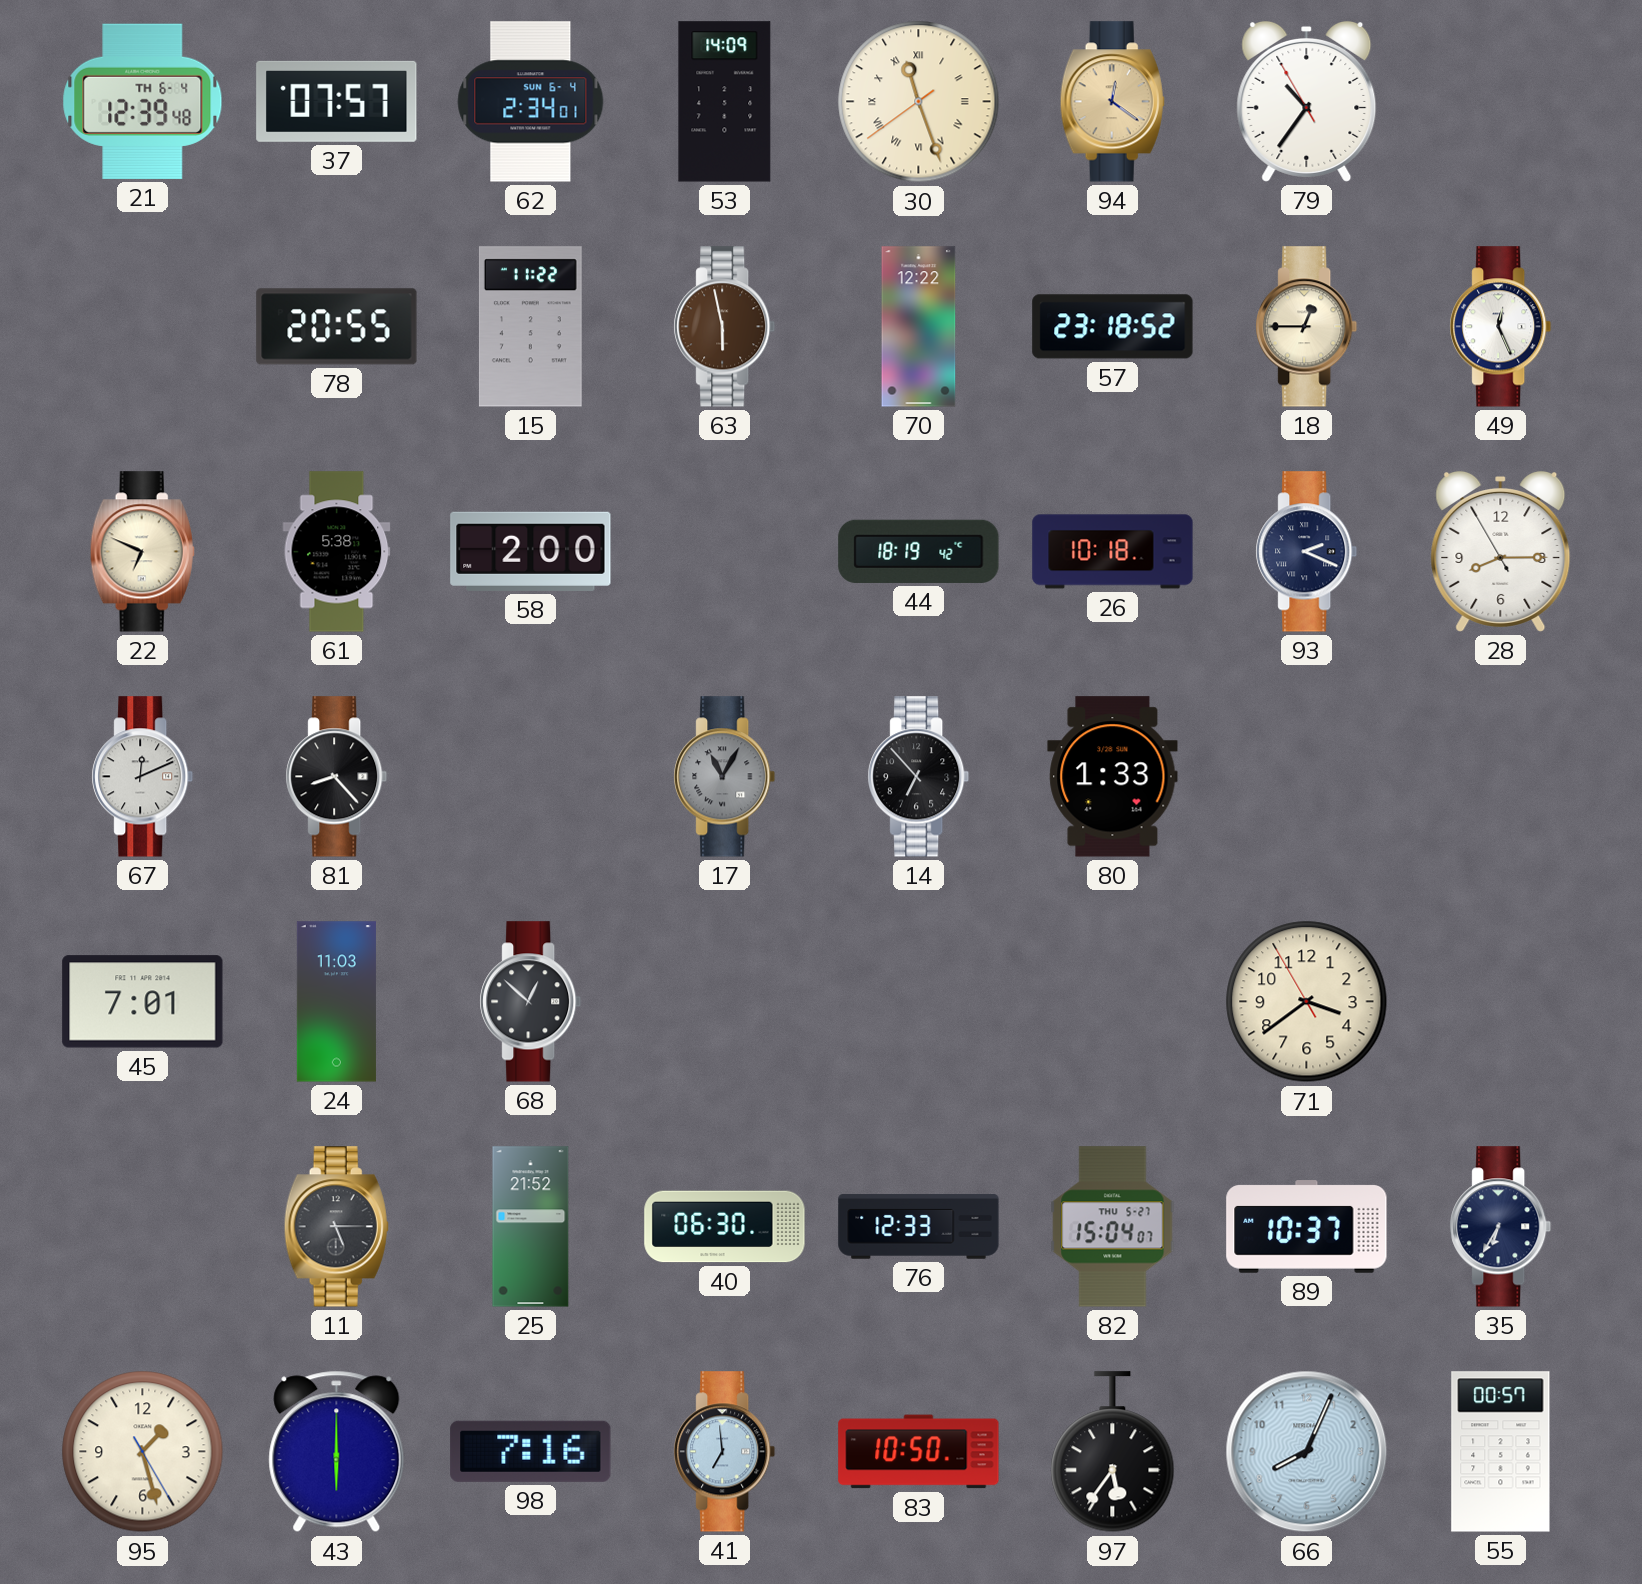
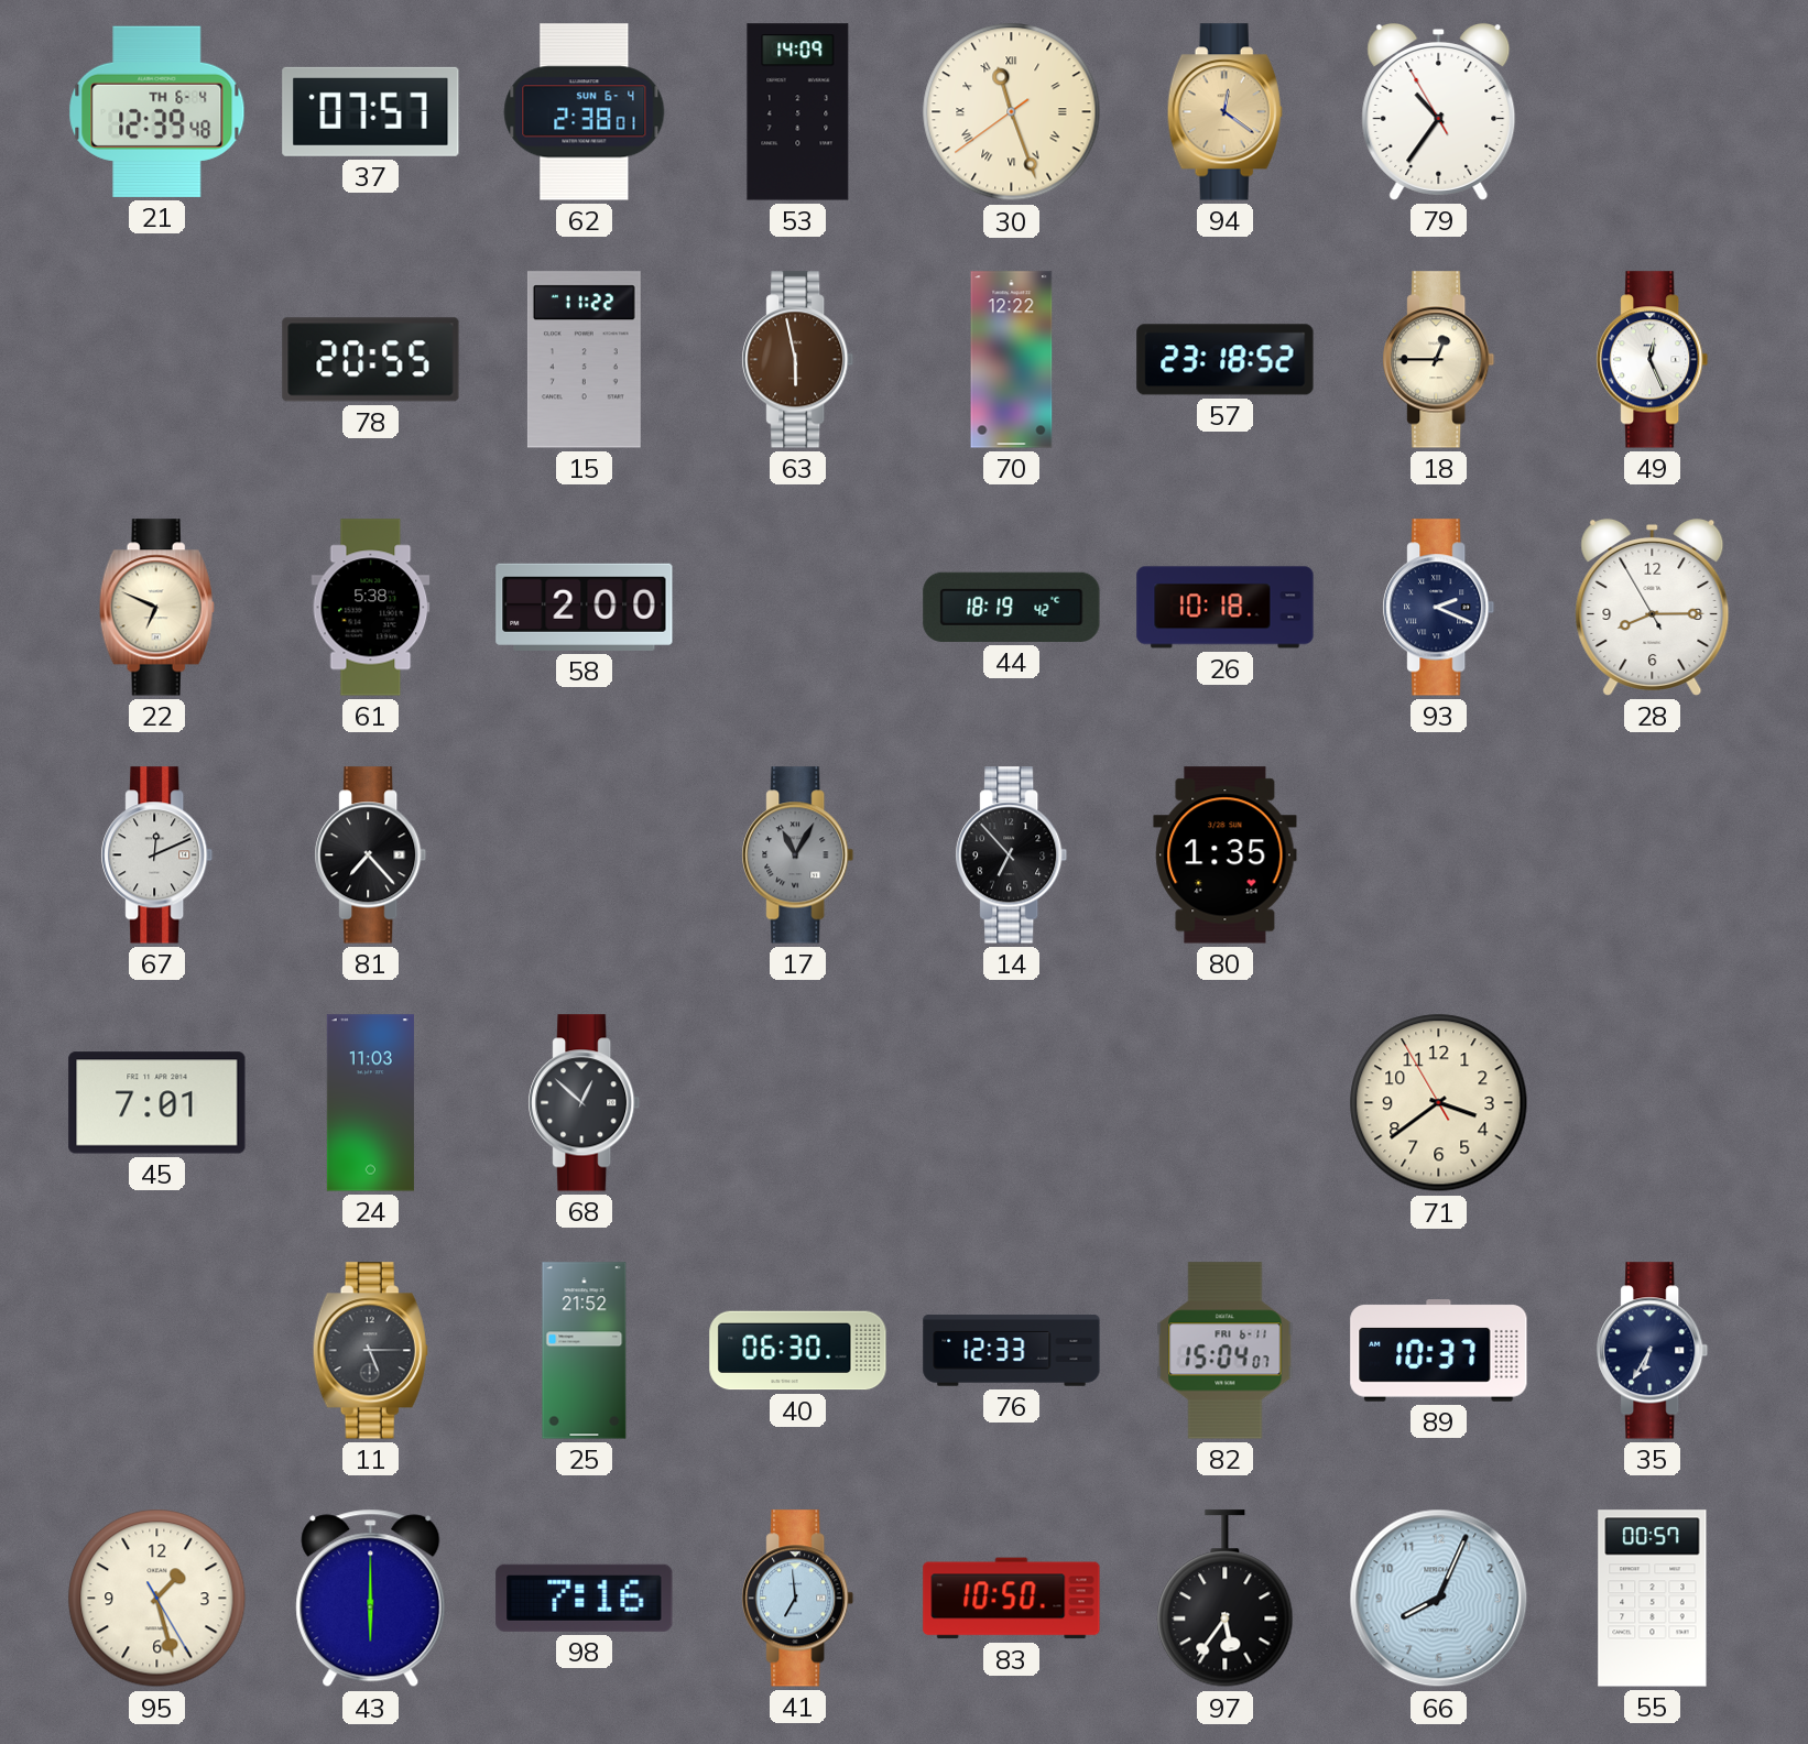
62: 2:34 -> 2:38
81: 8:23 -> 7:23
80: 1:33 -> 1:35
82 date: THU 5-27 -> FRI 6-11
